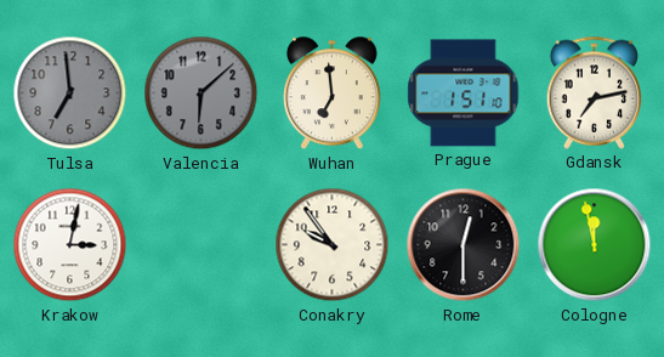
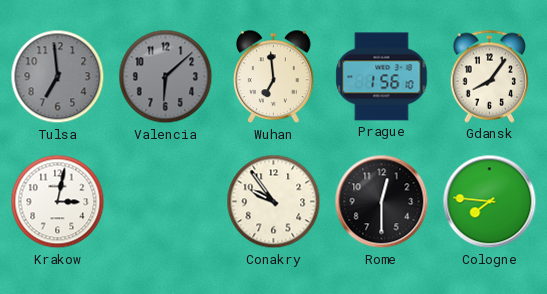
Prague: 1:51 -> 1:56
Gdansk: 7:13 -> 8:06
Cologne: 11:58 -> 7:46
